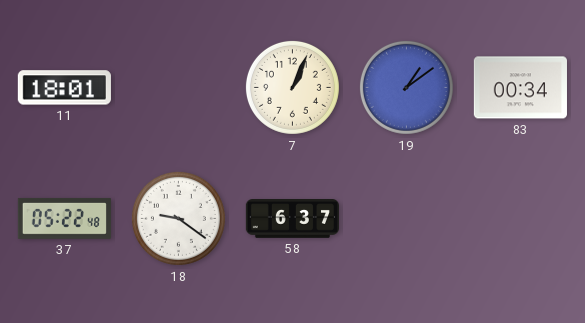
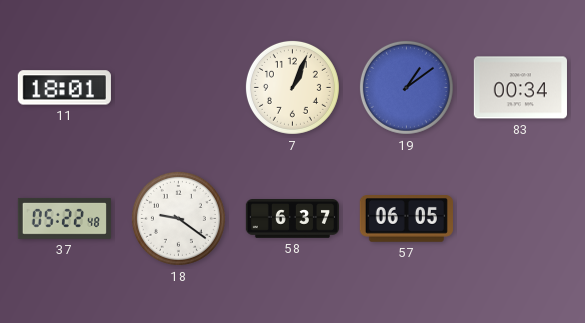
57: none -> 06:05
